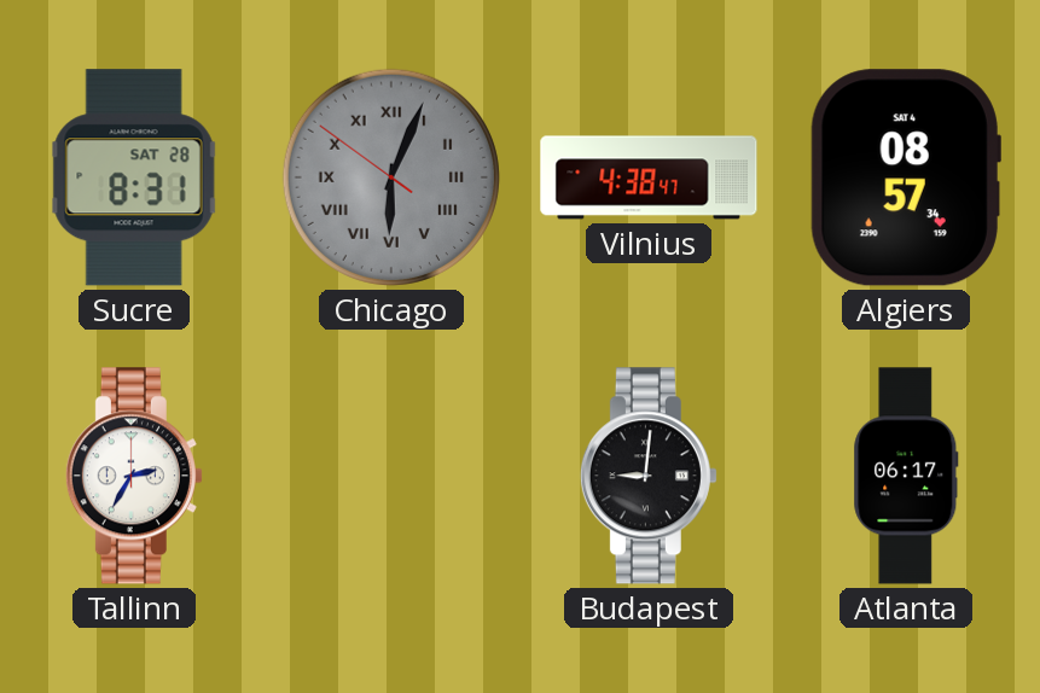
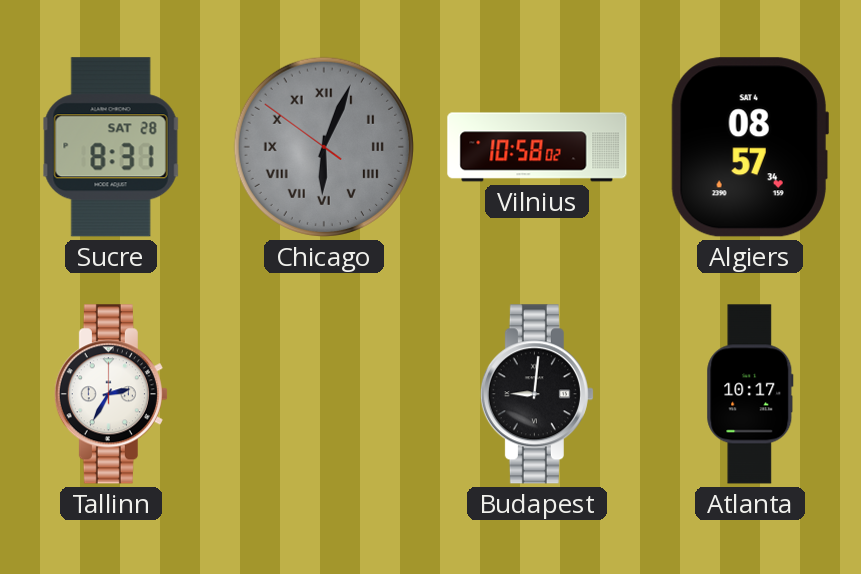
Vilnius: 4:38 -> 10:58
Atlanta: 06:17 -> 10:17
